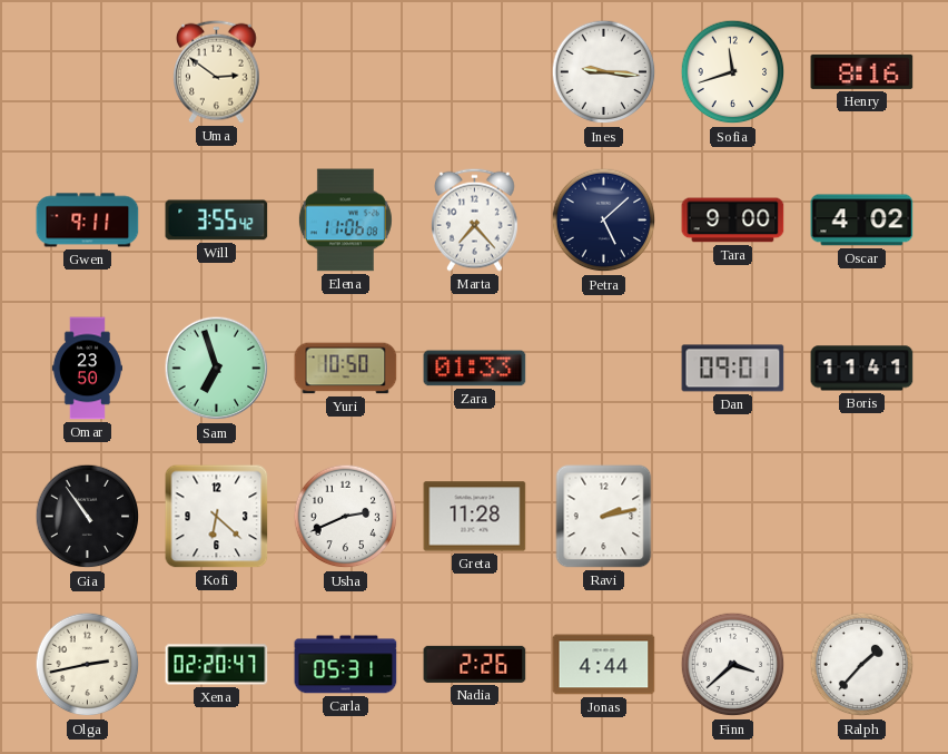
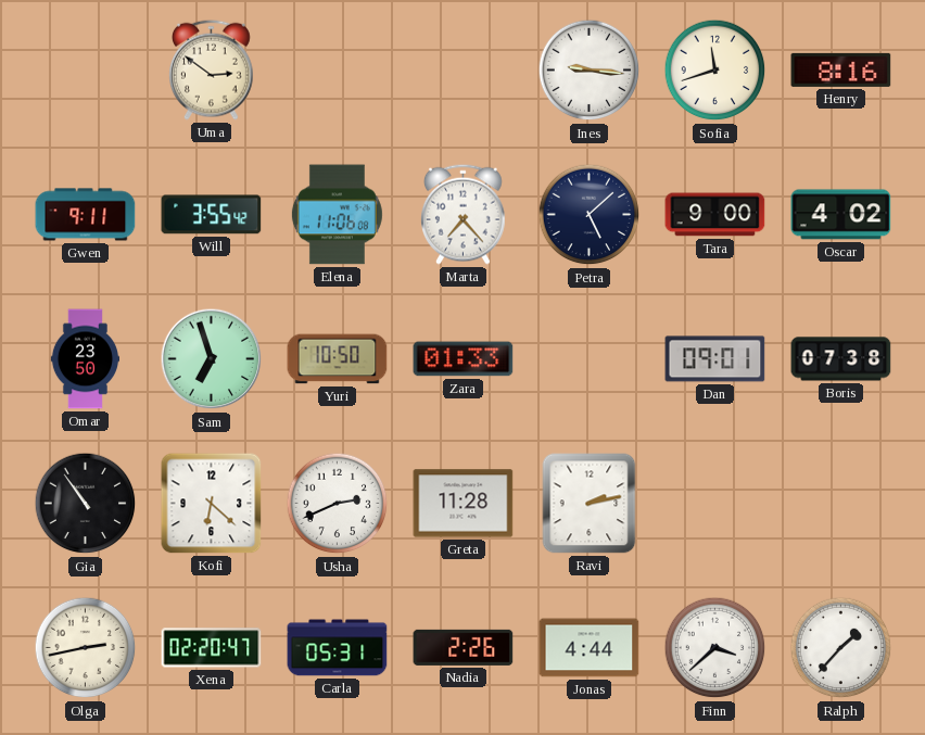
Boris: 11:41 -> 07:38
